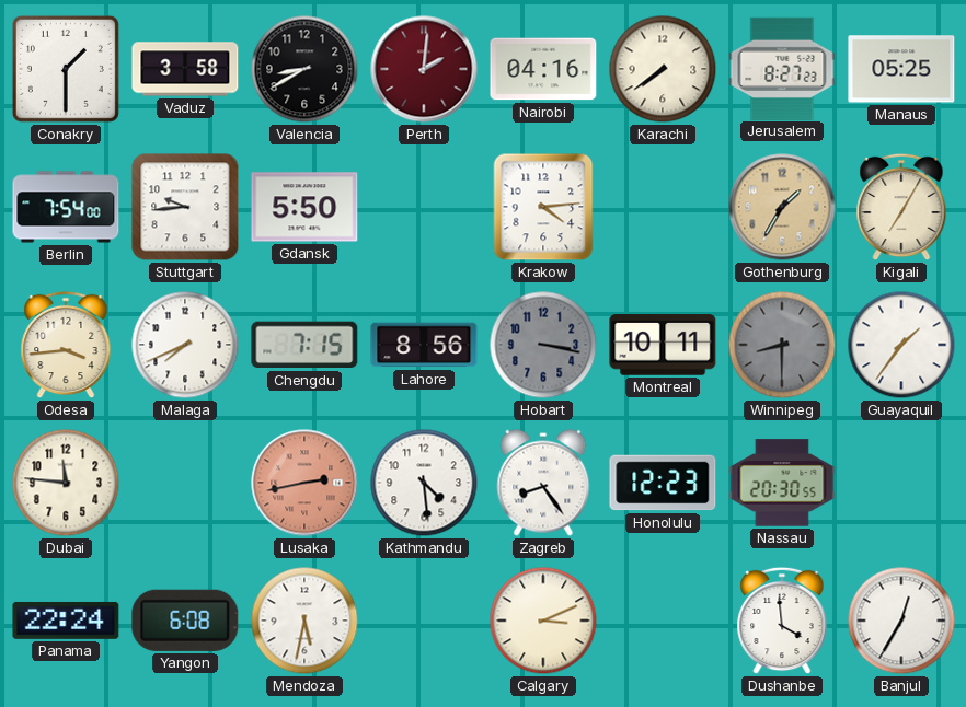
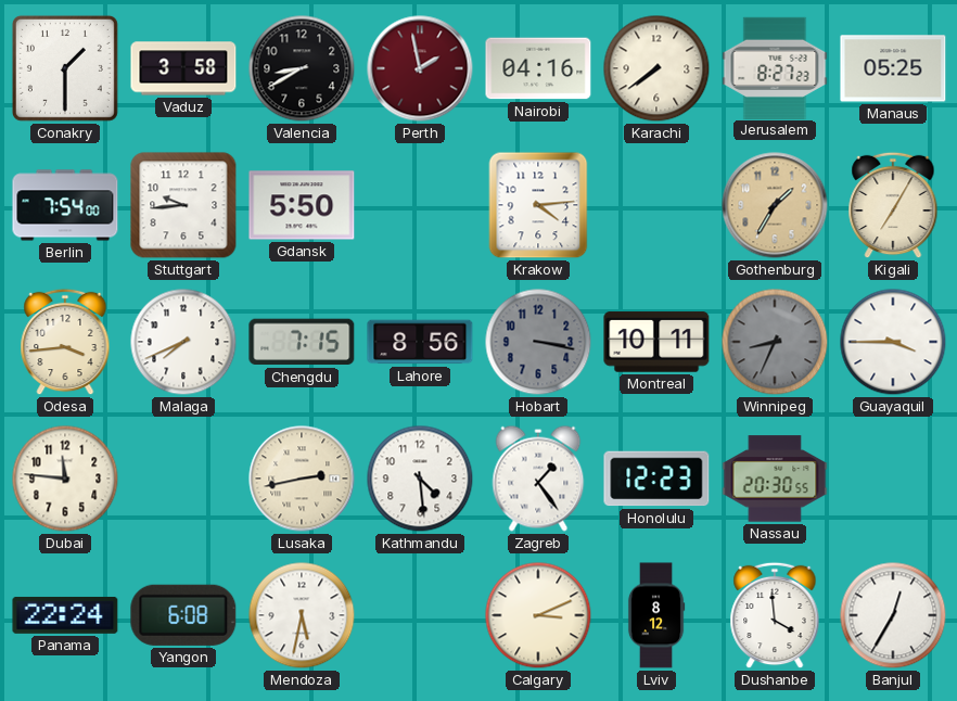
Perth: 2:01 -> 1:58
Winnipeg: 8:30 -> 8:34
Guayaquil: 1:36 -> 3:45
Lusaka dial: salmon -> cream
Zagreb: 8:24 -> 1:24
Lviv: none -> 8:12
